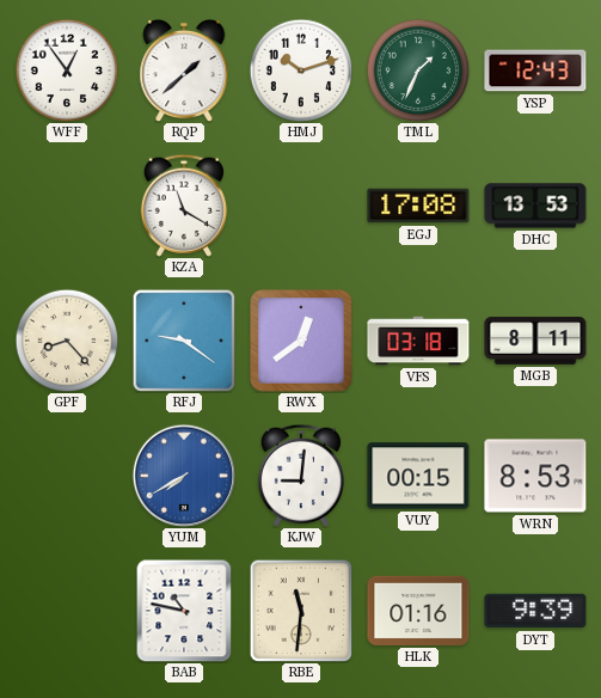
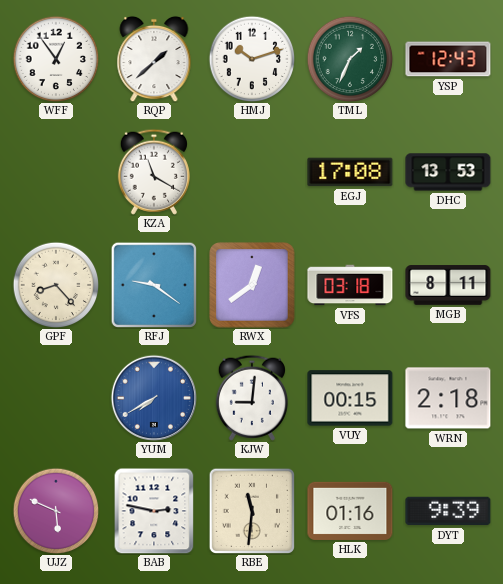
WRN: 8:53 -> 2:18
UJZ: none -> 5:49
BAB: 10:47 -> 2:47
